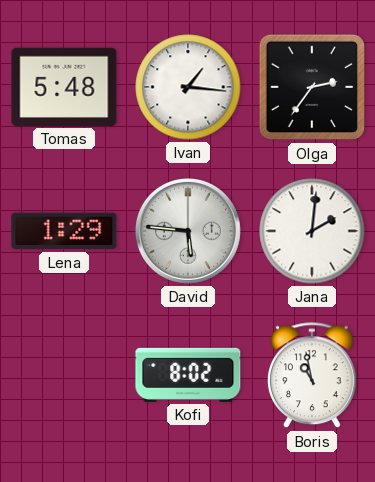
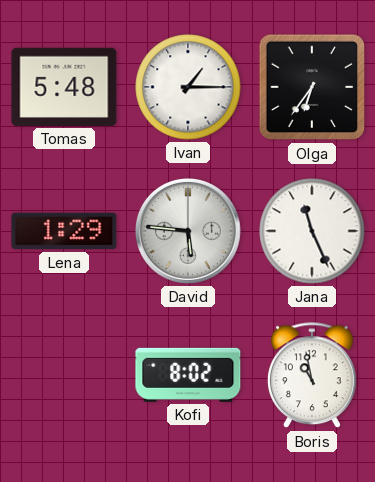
Ivan: 1:16 -> 1:15
Olga: 2:36 -> 6:36
Jana: 2:01 -> 11:26
